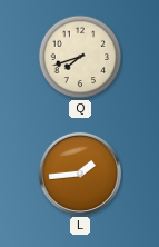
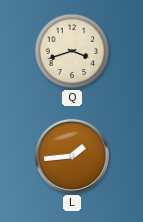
Q: 7:42 -> 3:42
